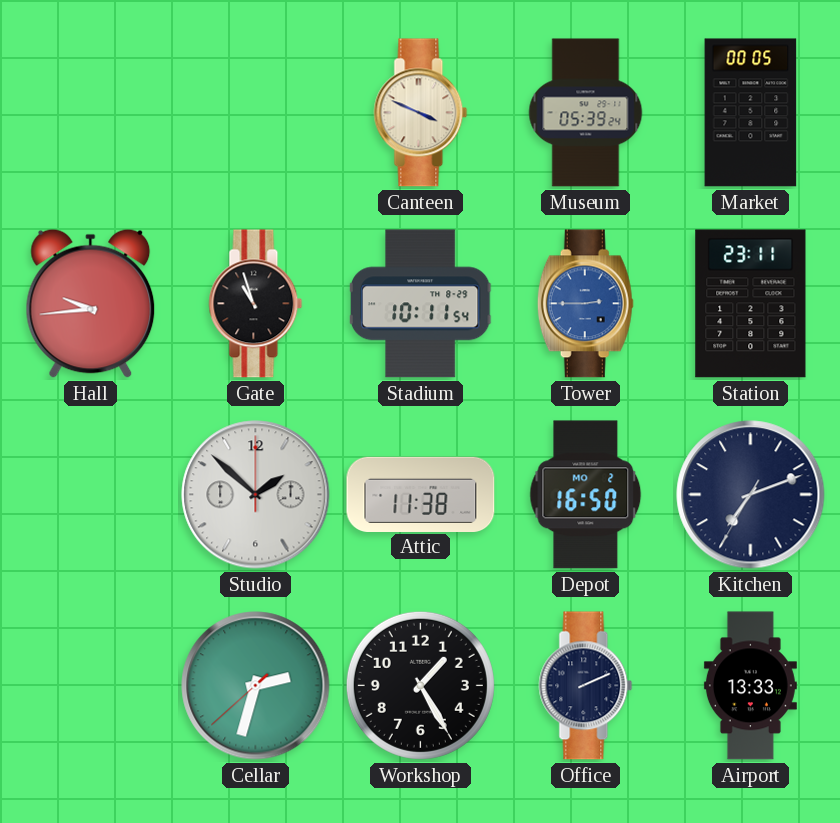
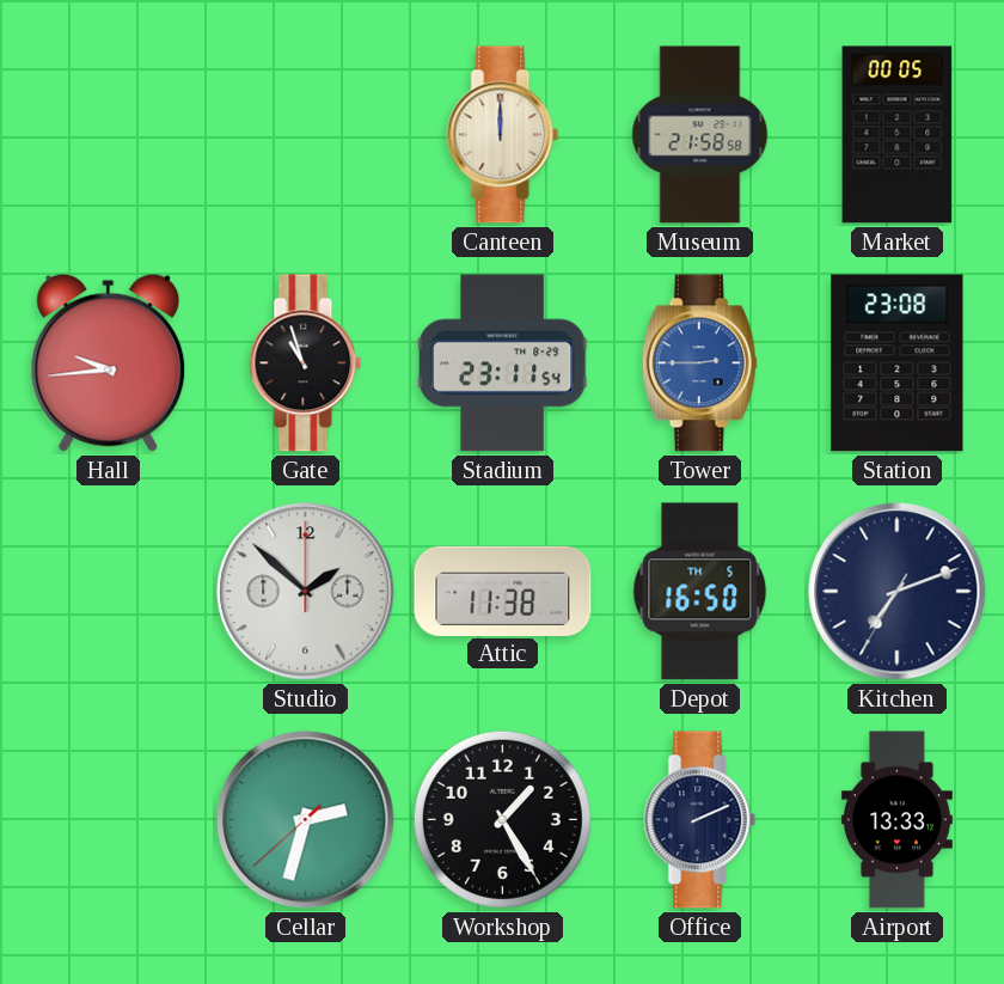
Canteen: 3:49 -> 12:00
Museum: 05:39 -> 21:58
Stadium: 10:11 -> 23:11
Station: 23:11 -> 23:08
Depot date: MO 2 -> TH 5
